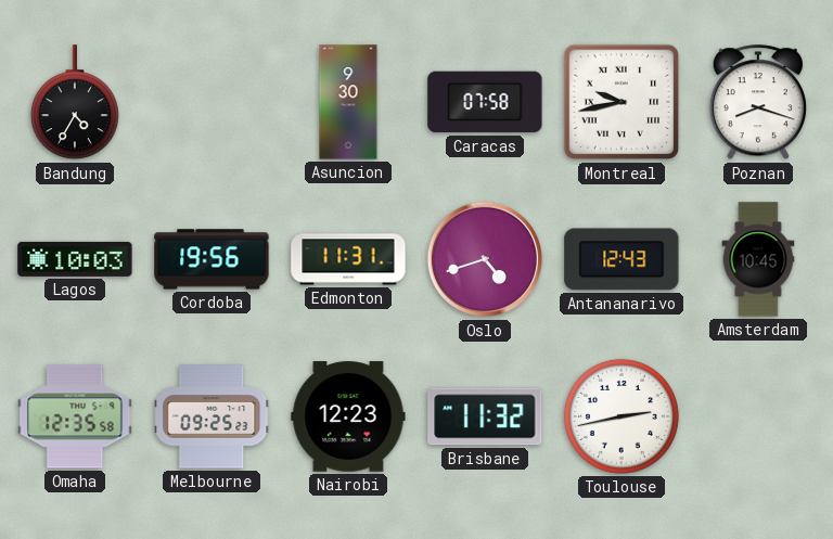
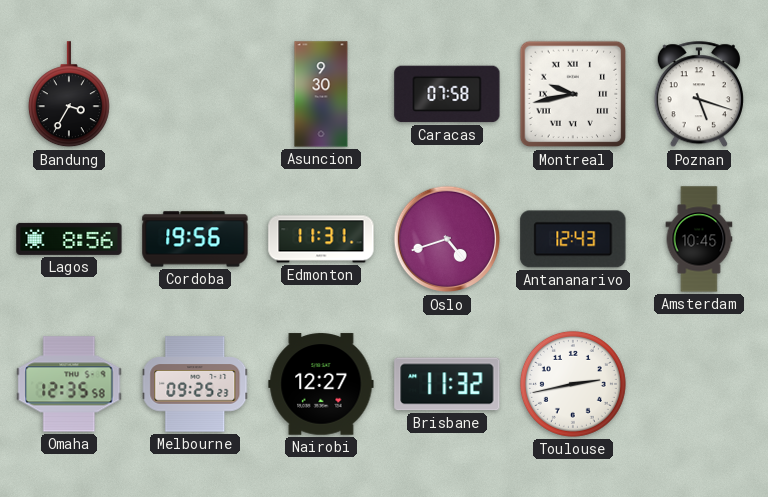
Bandung: 4:35 -> 3:35
Poznan: 8:18 -> 5:18
Lagos: 10:03 -> 8:56
Nairobi: 12:23 -> 12:27
